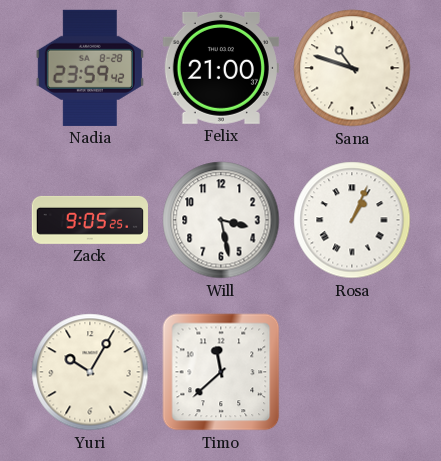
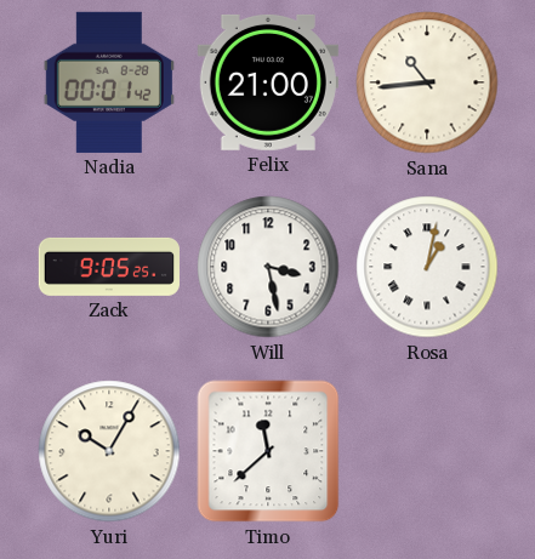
Nadia: 23:59 -> 00:01
Sana: 10:48 -> 10:44
Rosa: 1:04 -> 1:02
